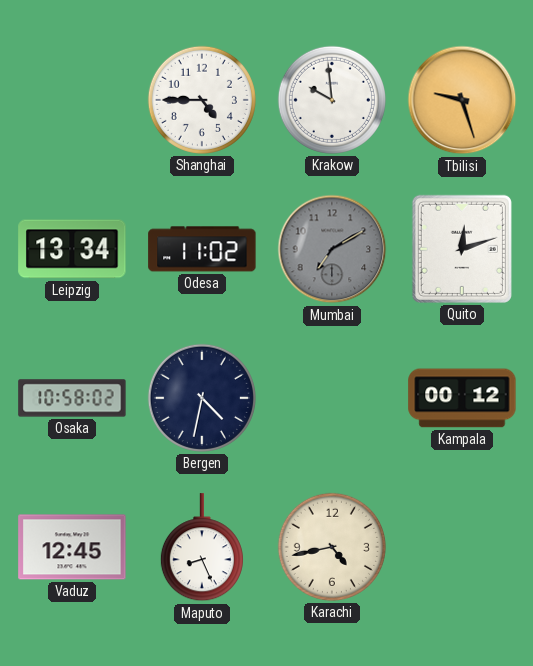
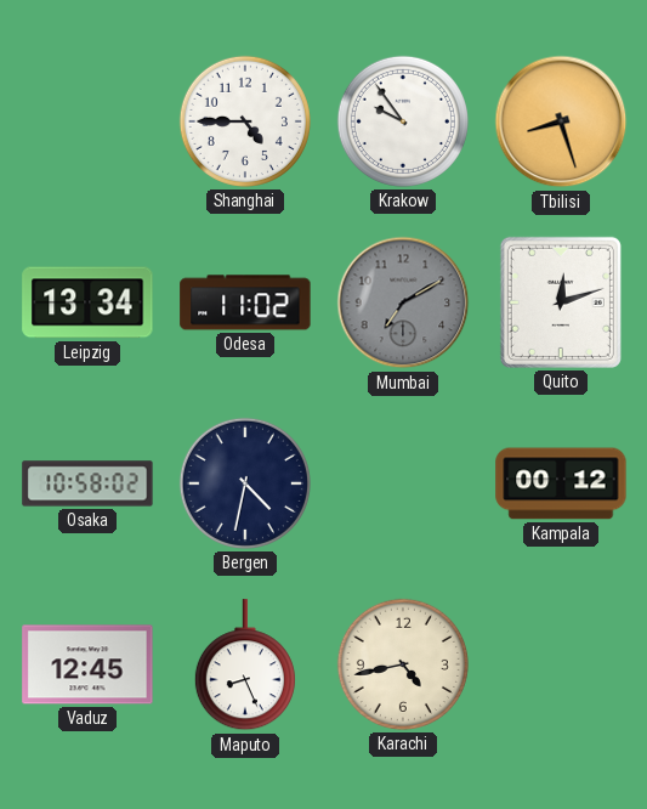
Krakow: 9:59 -> 9:54
Tbilisi: 9:27 -> 8:27
